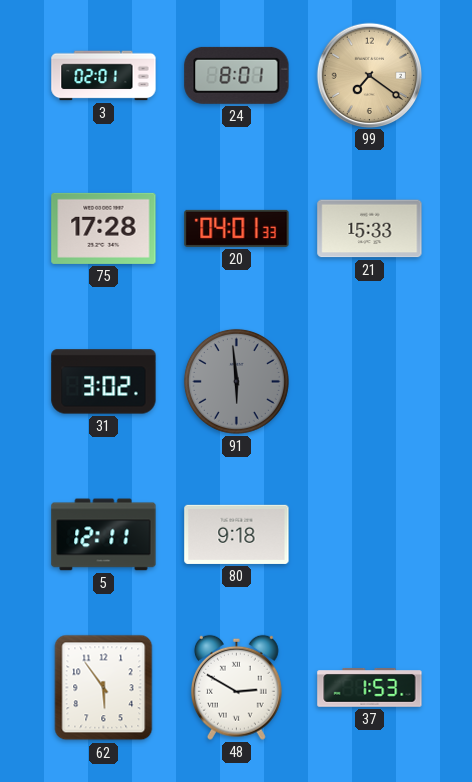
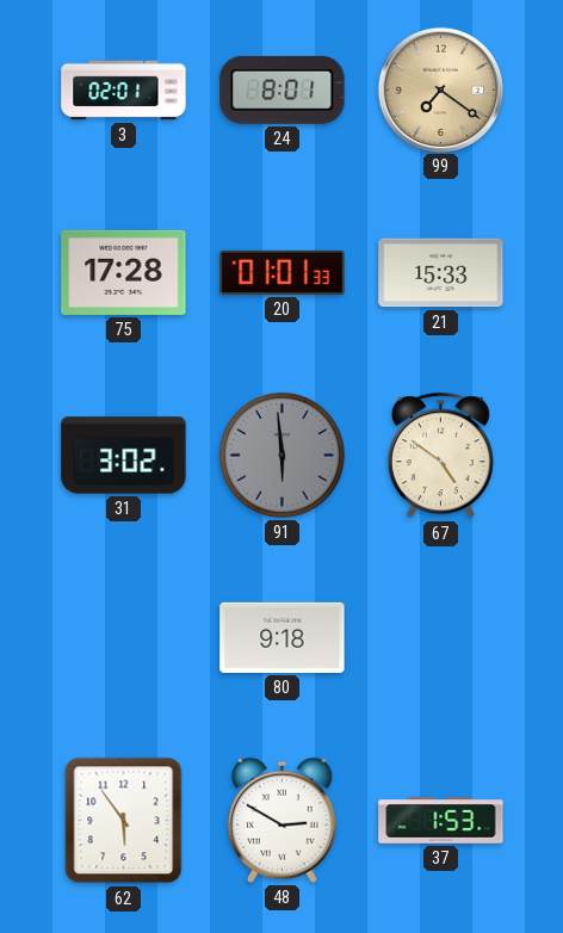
20: 04:01 -> 01:01
67: none -> 4:51
5: 12:11 -> none
